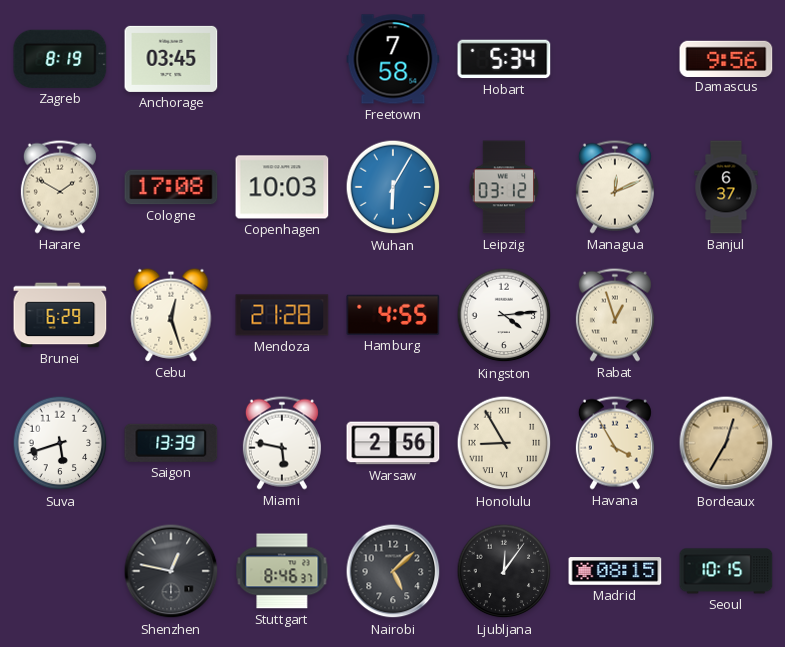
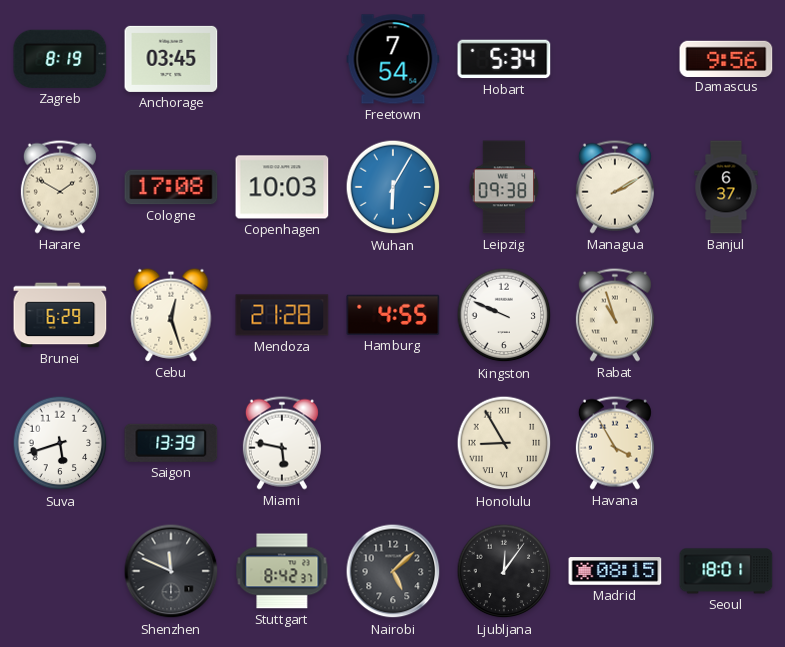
Freetown: 7:58 -> 7:54
Leipzig: 03:12 -> 09:38
Managua: 12:11 -> 2:10
Kingston: 4:14 -> 9:49
Rabat: 12:57 -> 10:57
Warsaw: 2:56 -> none
Bordeaux: 12:35 -> none
Shenzhen: 12:47 -> 11:49
Stuttgart: 8:46 -> 8:42
Seoul: 10:15 -> 18:01
